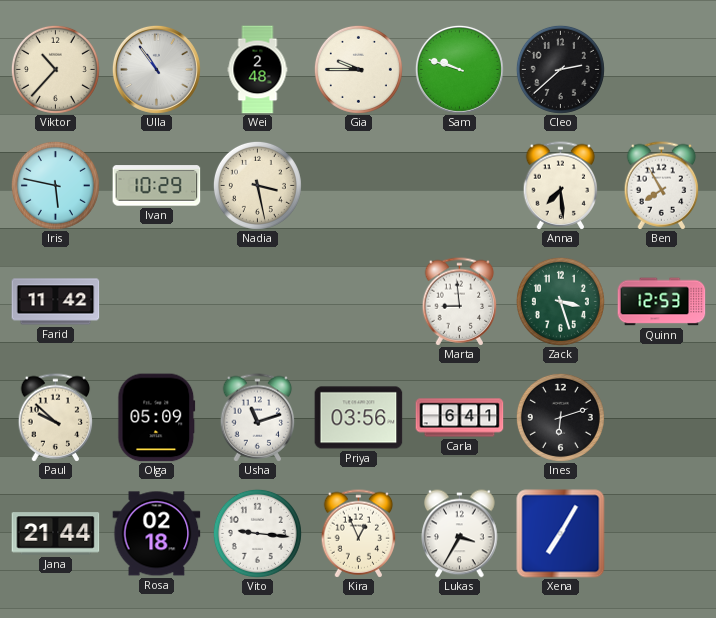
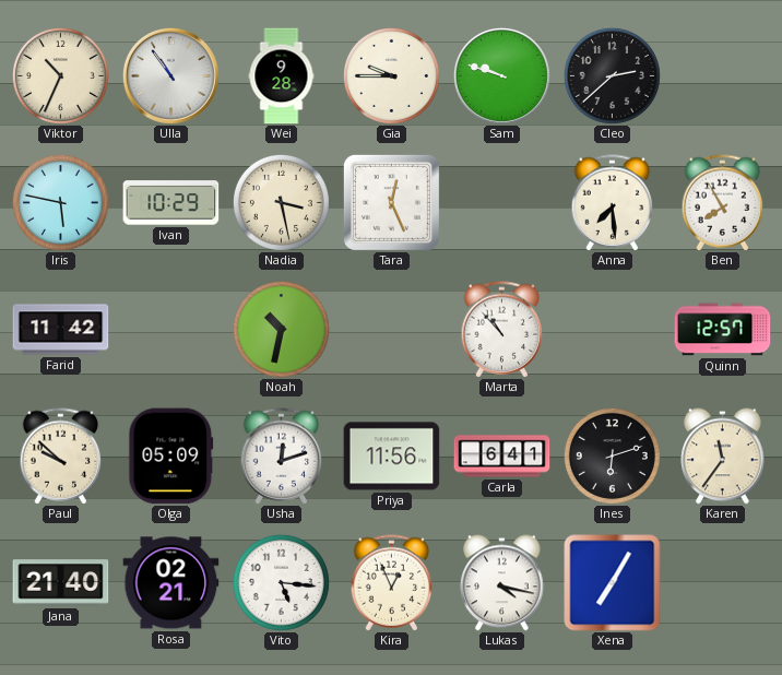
Viktor: 10:37 -> 10:34
Wei: 2:48 -> 9:28
Tara: none -> 12:26
Noah: none -> 10:32
Marta: 8:59 -> 10:53
Zack: 3:27 -> none
Quinn: 12:53 -> 12:57
Usha: 11:12 -> 12:12
Priya: 03:56 -> 11:56
Karen: none -> 11:36
Jana: 21:44 -> 21:40
Rosa: 02:18 -> 02:21
Vito: 9:16 -> 5:16
Lukas: 3:35 -> 4:17
